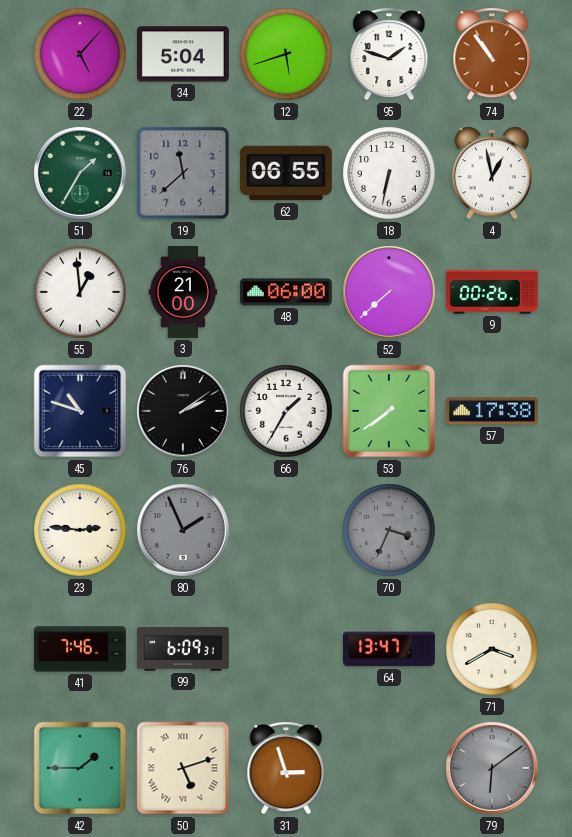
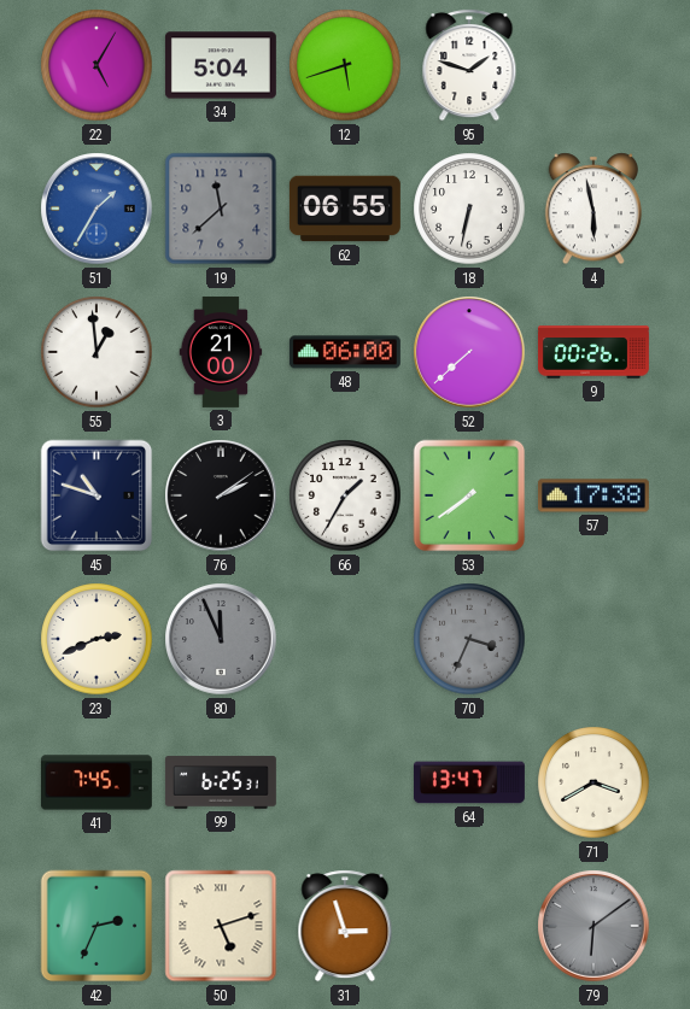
22: 5:07 -> 5:05
74: 10:54 -> none
51 dial: green -> blue
4: 12:58 -> 5:58
23: 2:46 -> 2:41
80: 1:56 -> 11:56
41: 7:46 -> 7:45
99: 6:09 -> 6:25
42: 1:45 -> 2:34
